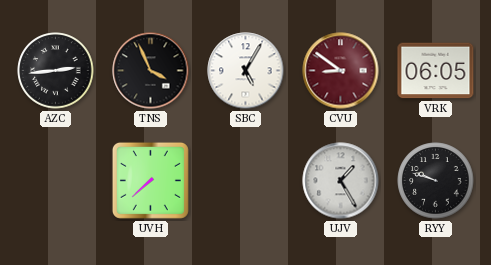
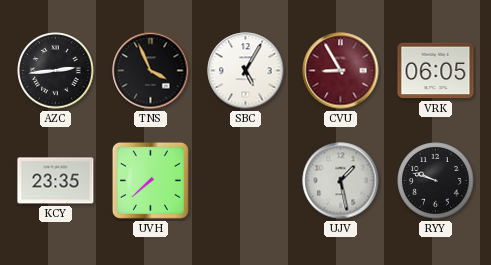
CVU: 8:51 -> 8:55
KCY: none -> 23:35
UJV: 1:25 -> 1:28
